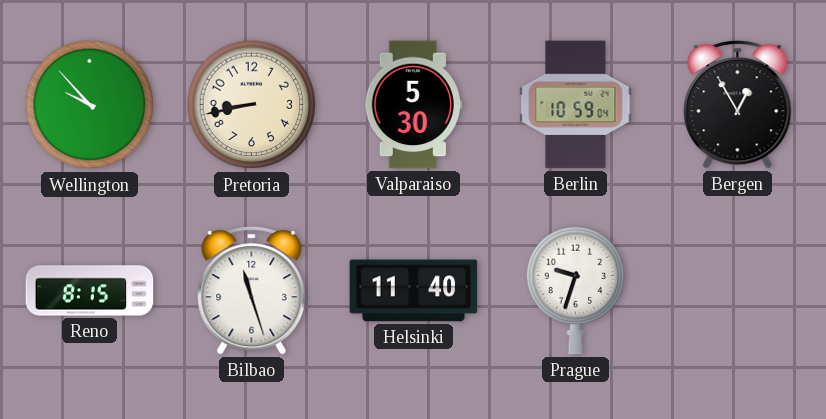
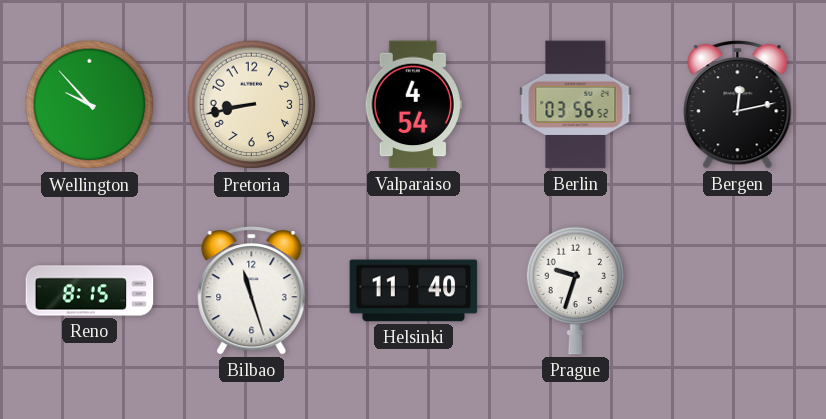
Valparaiso: 5:30 -> 4:54
Berlin: 10:59 -> 03:56
Bergen: 12:55 -> 12:13
